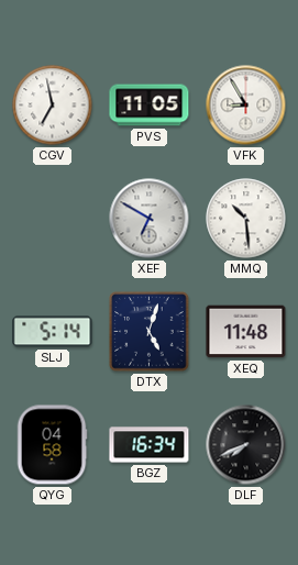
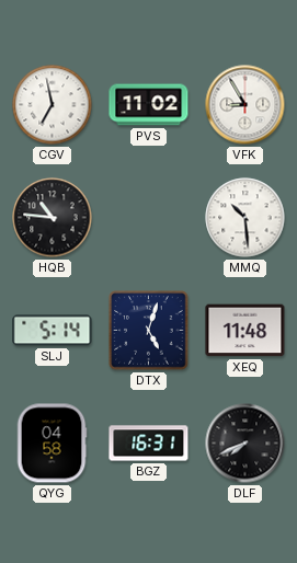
PVS: 11:05 -> 11:02
HQB: none -> 10:46
XEF: 6:50 -> none
BGZ: 16:34 -> 16:31
